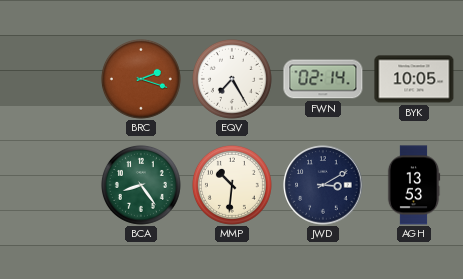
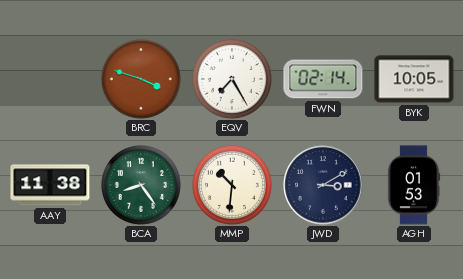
BRC: 2:18 -> 3:48
AAY: none -> 11:38
AGH: 13:53 -> 01:53
